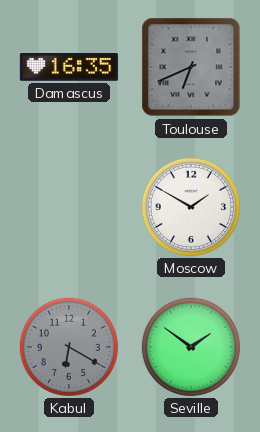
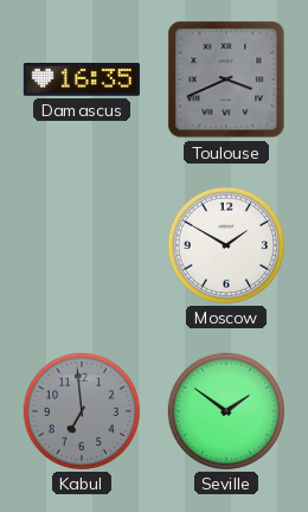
Toulouse: 6:41 -> 3:41
Kabul: 6:20 -> 6:59
